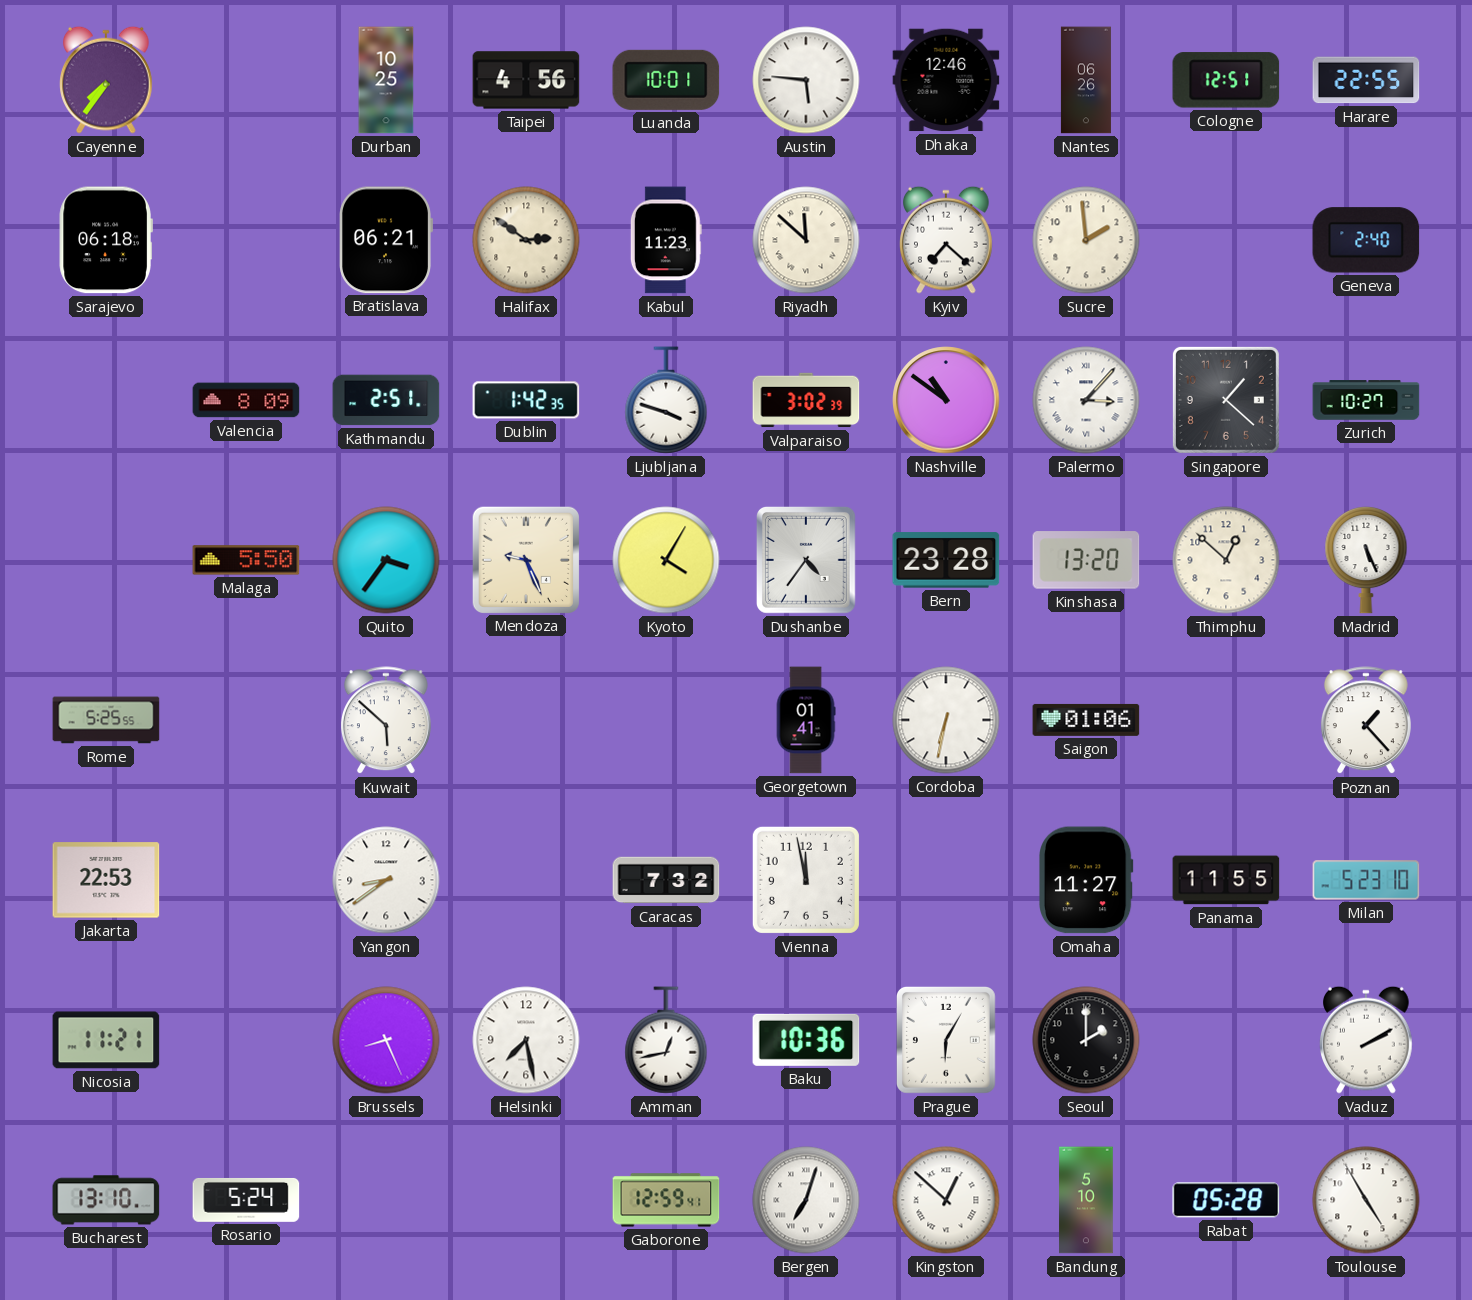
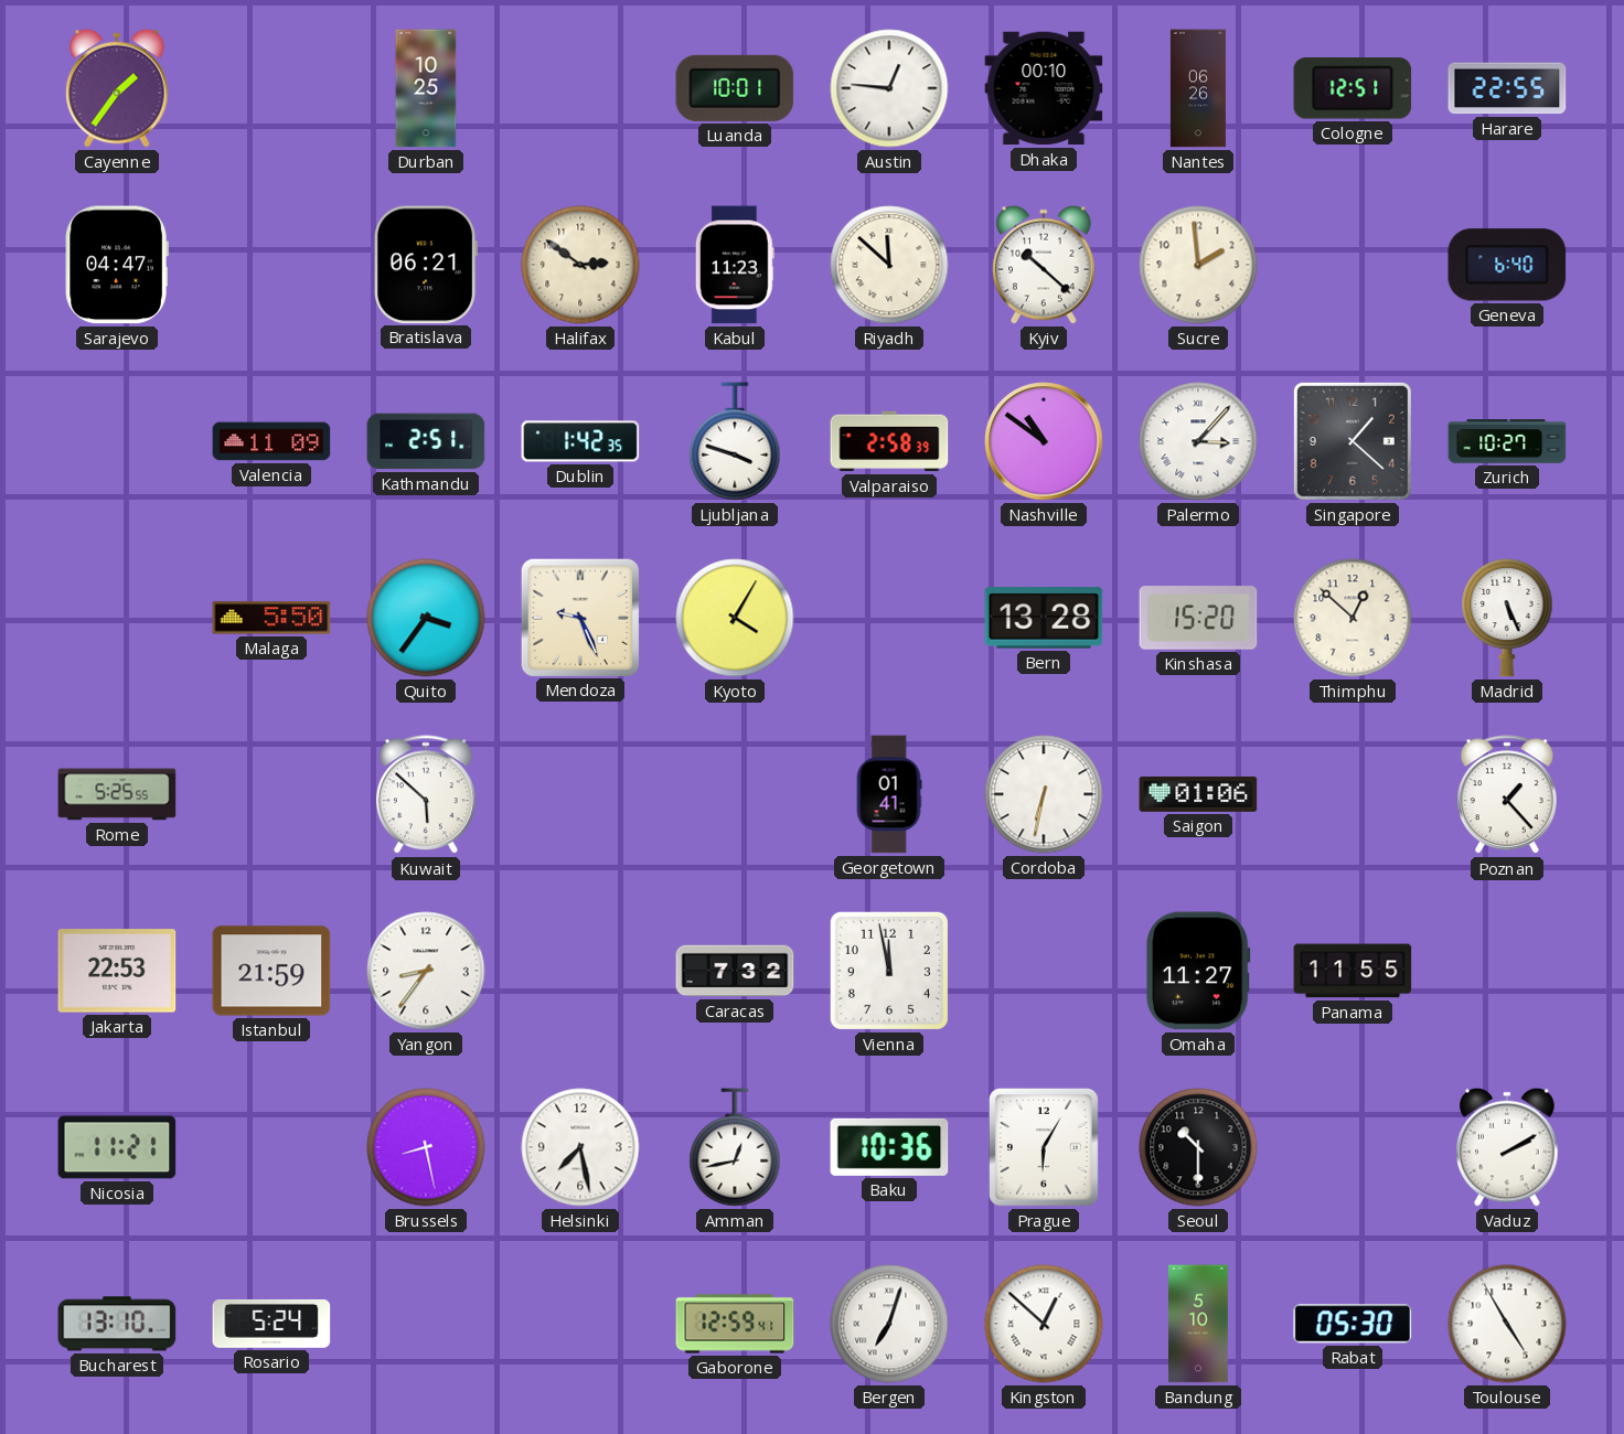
Cayenne: 7:36 -> 1:36
Taipei: 4:56 -> none
Austin: 5:46 -> 12:46
Dhaka: 12:46 -> 00:10
Sarajevo: 06:18 -> 04:47
Kyiv: 7:22 -> 10:22
Geneva: 2:40 -> 6:40
Valencia: 8:09 -> 11:09
Valparaiso: 3:02 -> 2:58
Dushanbe: 4:36 -> none
Bern: 23:28 -> 13:28
Kinshasa: 13:20 -> 15:20
Istanbul: none -> 21:59
Yangon: 8:39 -> 8:36
Milan: 5:23 -> none
Brussels: 8:26 -> 8:28
Seoul: 2:00 -> 10:30
Rabat: 05:28 -> 05:30
